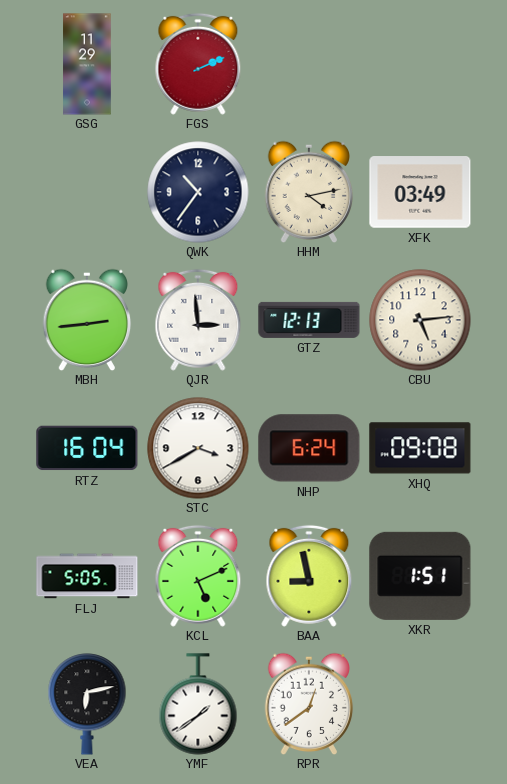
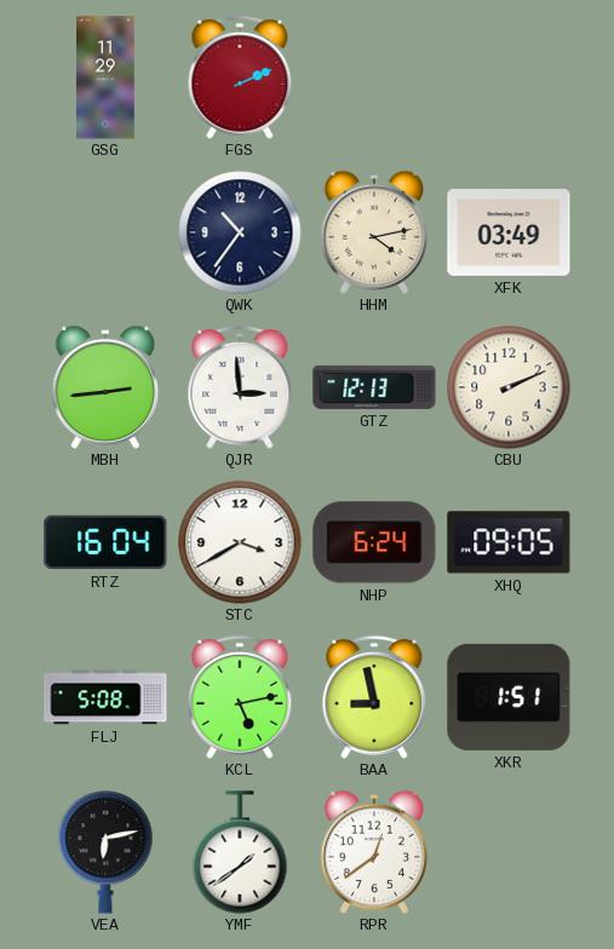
CBU: 5:14 -> 2:11
XHQ: 09:08 -> 09:05
FLJ: 5:05 -> 5:08
KCL: 5:11 -> 5:13
